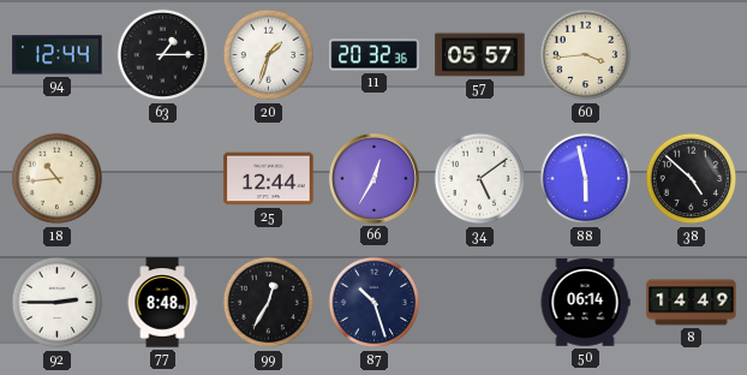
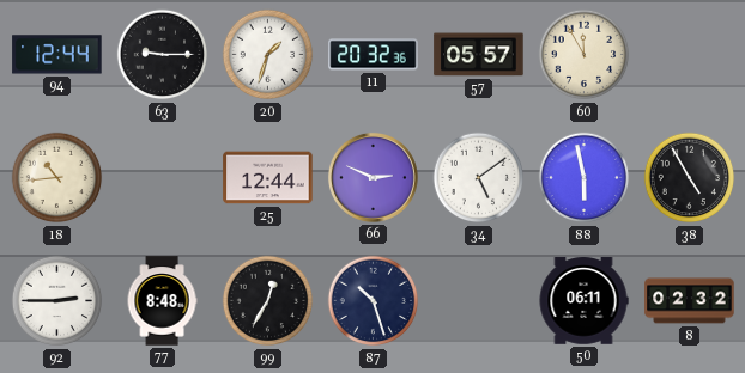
63: 1:15 -> 9:15
60: 3:44 -> 11:55
66: 12:35 -> 2:49
38: 4:52 -> 4:55
50: 06:14 -> 06:11
8: 14:49 -> 02:32
